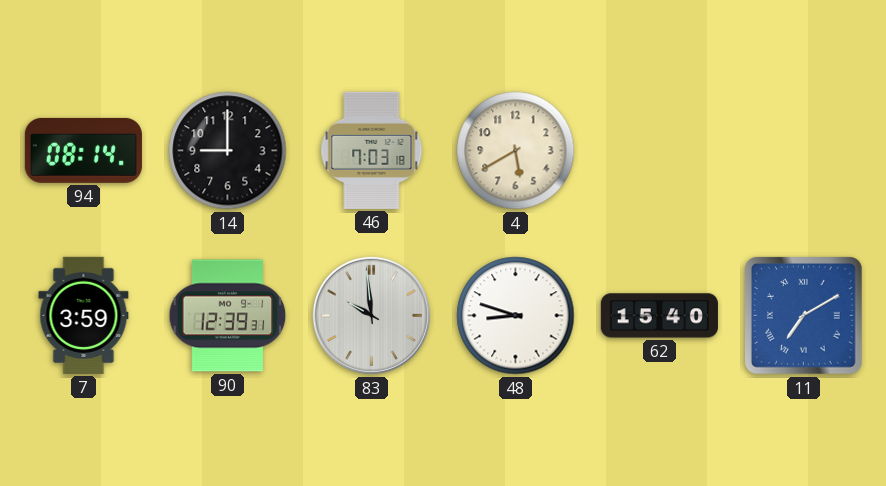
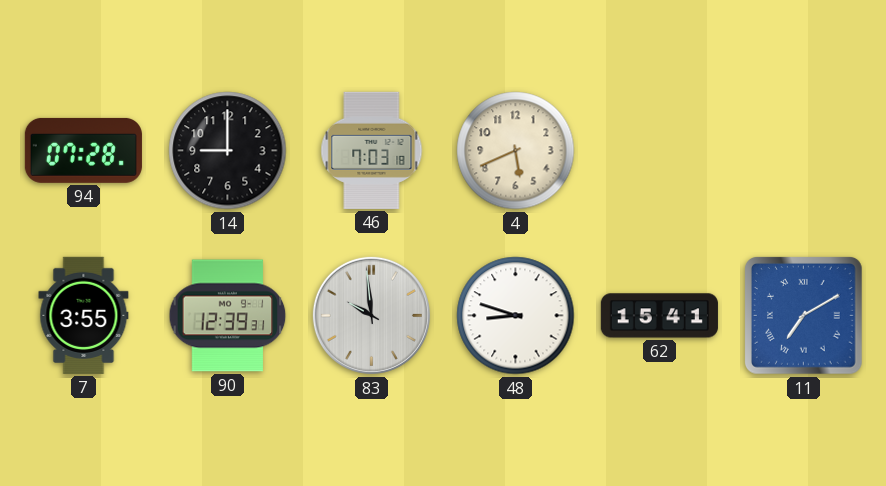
94: 08:14 -> 07:28
4: 5:40 -> 5:41
7: 3:59 -> 3:55
62: 15:40 -> 15:41
